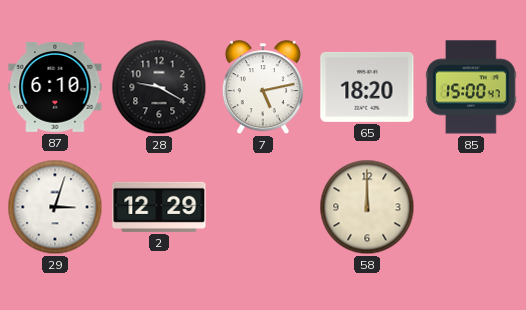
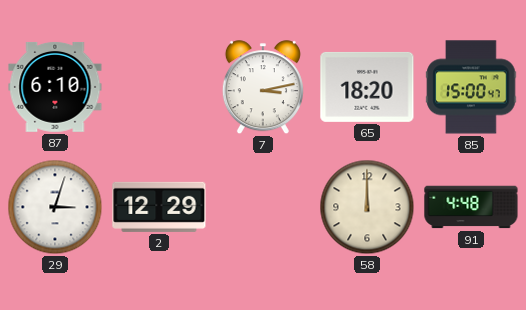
28: 9:20 -> none
7: 5:13 -> 3:13
91: none -> 4:48
